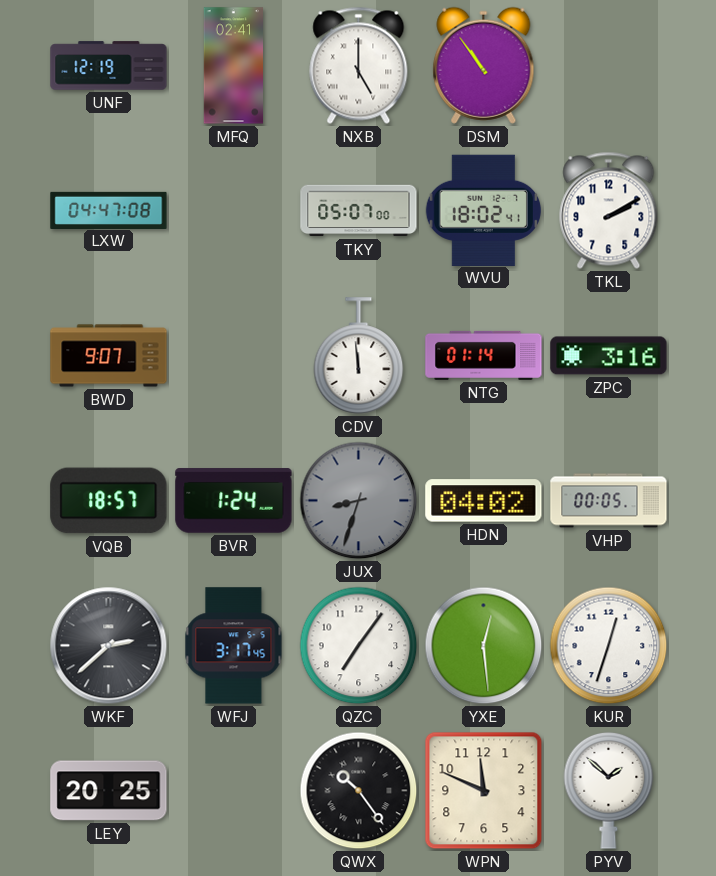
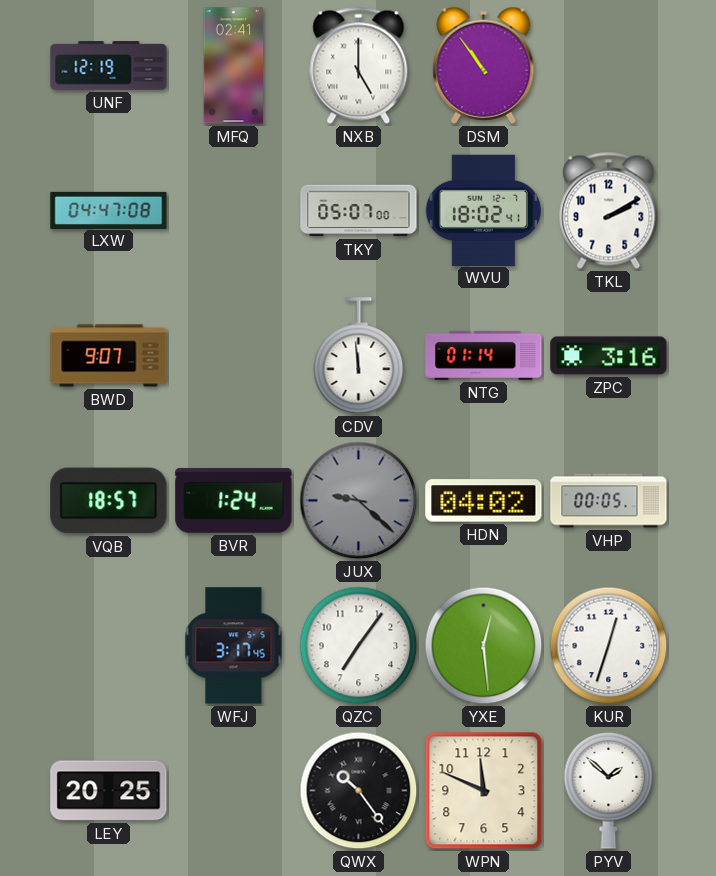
JUX: 8:33 -> 9:22
WKF: 2:38 -> none
